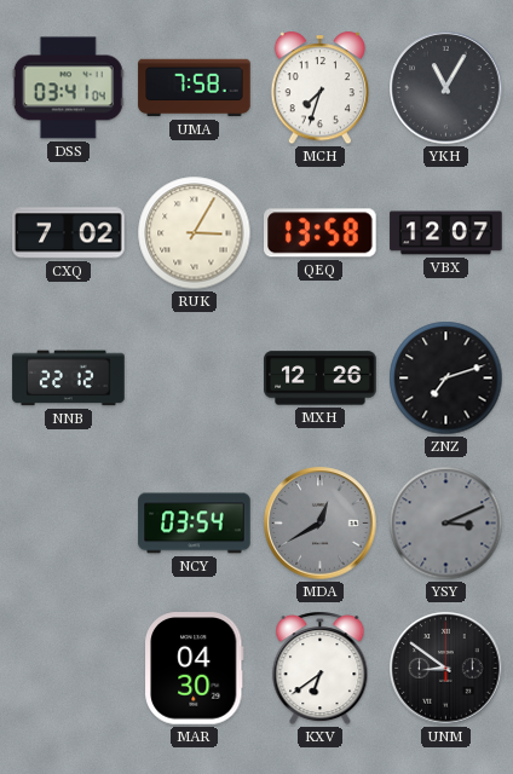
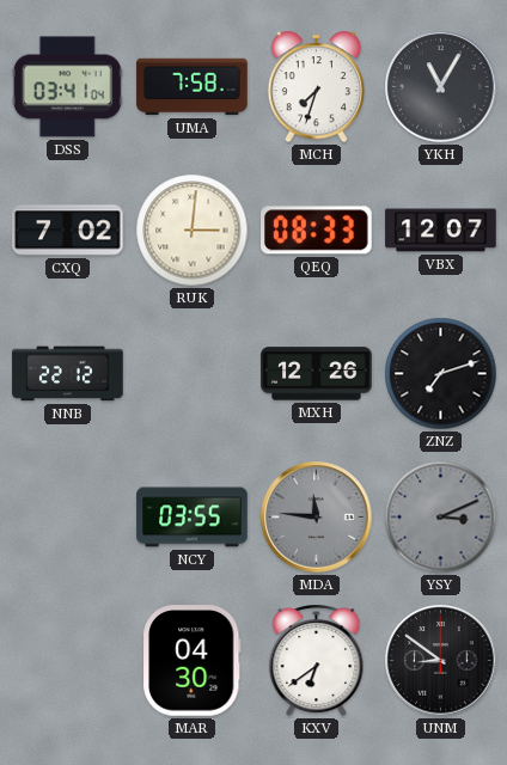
RUK: 3:05 -> 3:01
QEQ: 13:58 -> 08:33
NCY: 03:54 -> 03:55
MDA: 12:40 -> 11:46
